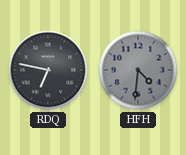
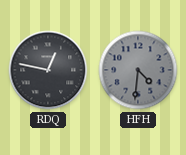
RDQ: 6:47 -> 12:47
